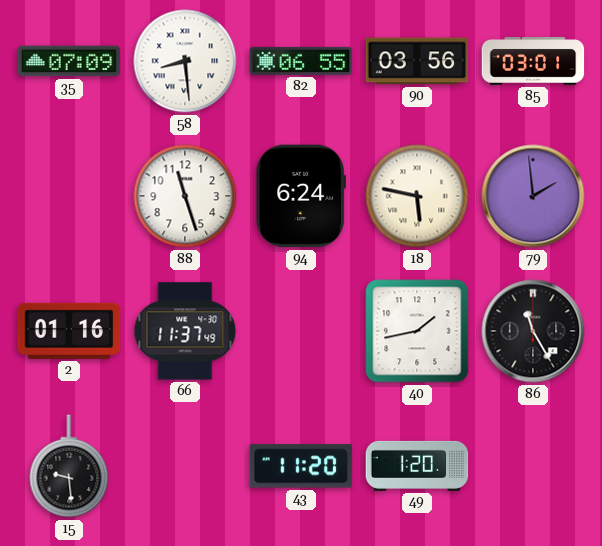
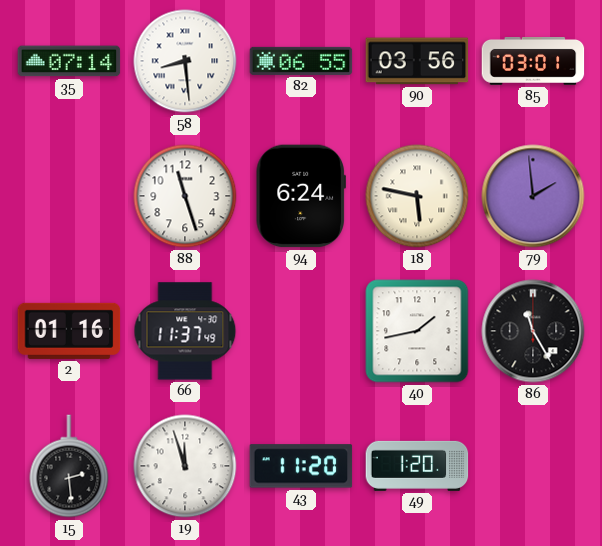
35: 07:09 -> 07:14
15: 9:29 -> 2:29
19: none -> 11:57
